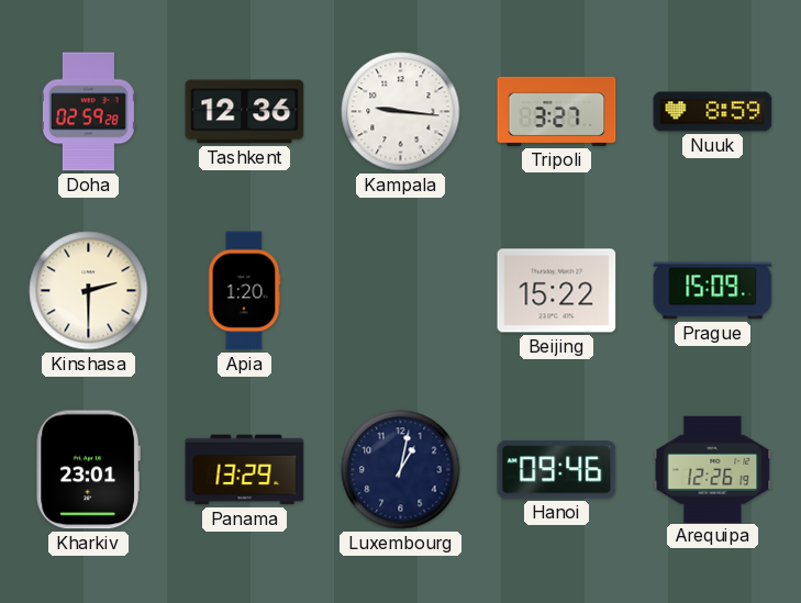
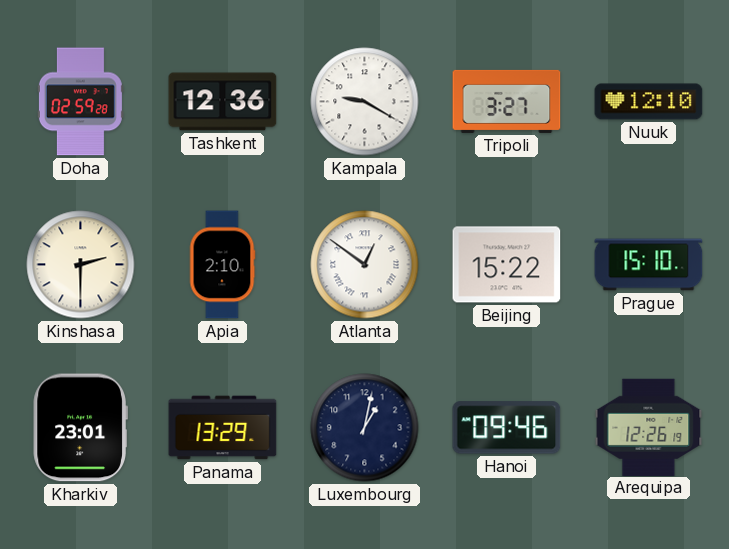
Kampala: 9:16 -> 9:20
Nuuk: 8:59 -> 12:10
Apia: 1:20 -> 2:10
Atlanta: none -> 12:51
Prague: 15:09 -> 15:10
